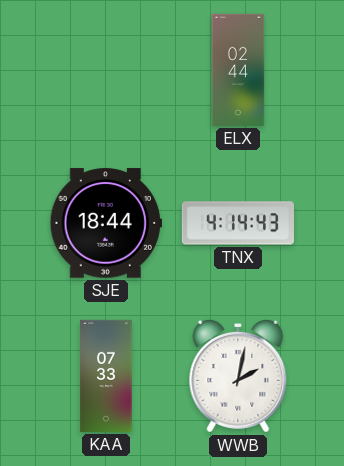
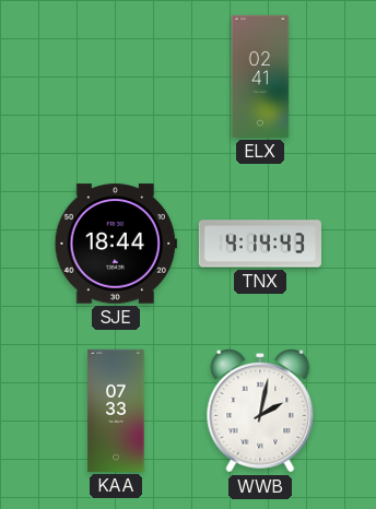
ELX: 02:44 -> 02:41
